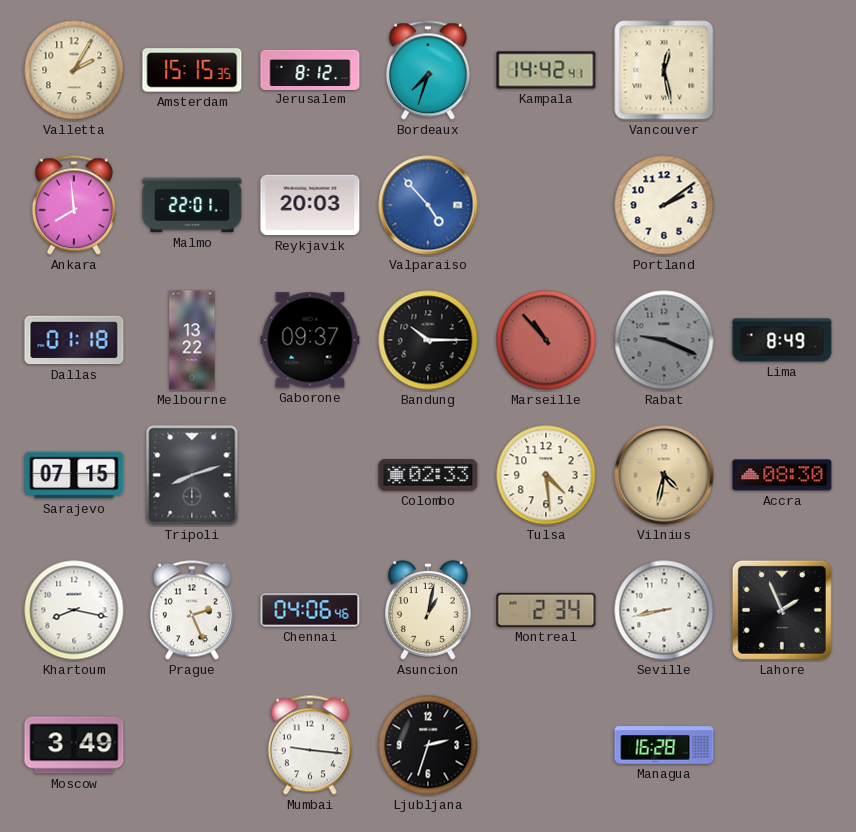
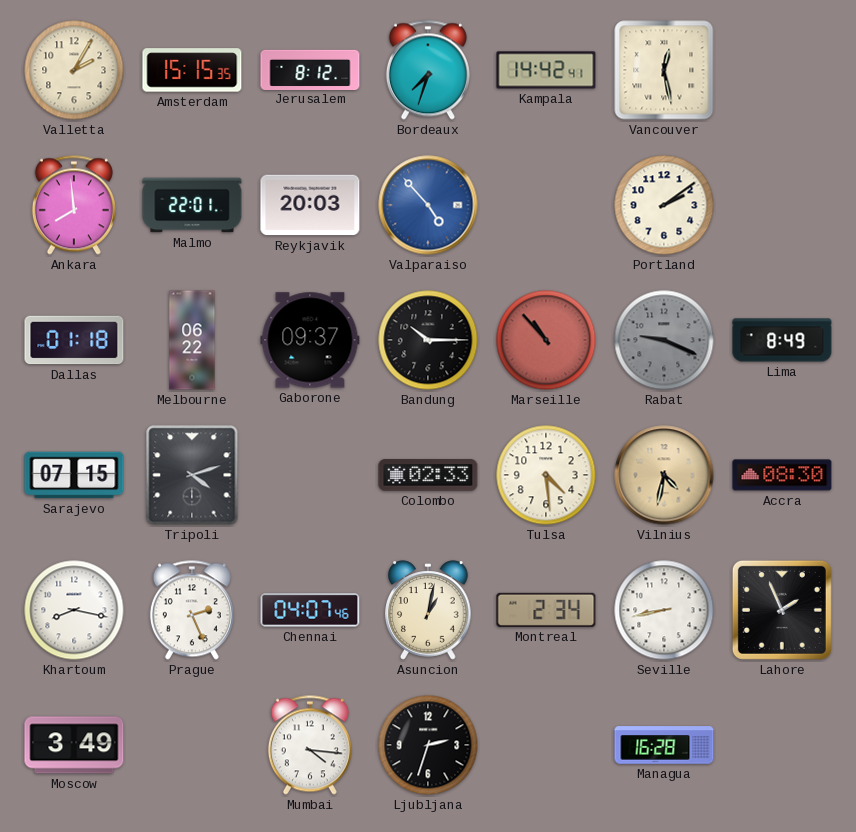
Melbourne: 13:22 -> 06:22
Tripoli: 8:12 -> 4:12
Chennai: 04:06 -> 04:07
Mumbai: 9:16 -> 4:16
